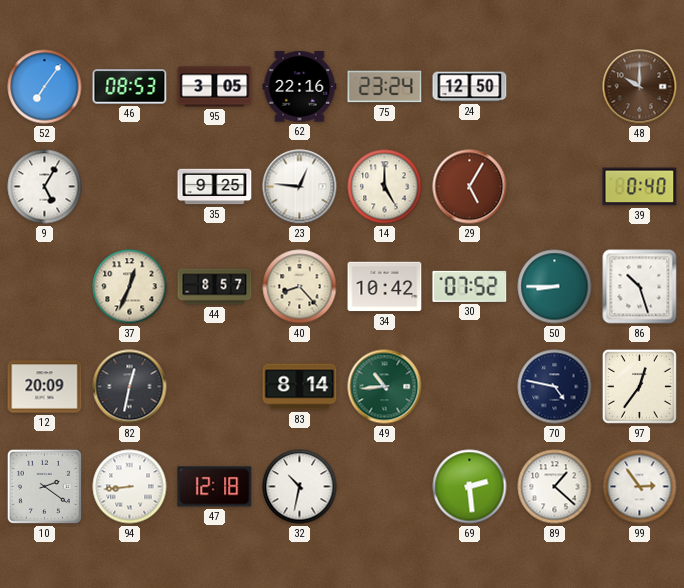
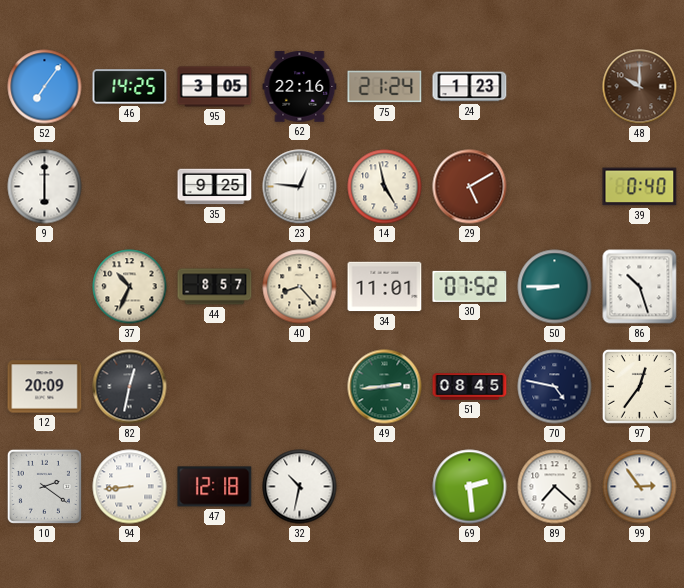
46: 08:53 -> 14:25
75: 23:24 -> 21:24
24: 12:50 -> 1:23
9: 5:05 -> 6:00
14: 5:00 -> 4:58
29: 5:05 -> 5:10
37: 12:34 -> 10:34
34: 10:42 -> 11:01
83: 8:14 -> none
49: 10:44 -> 2:44
51: none -> 08:45
89: 1:22 -> 7:22
